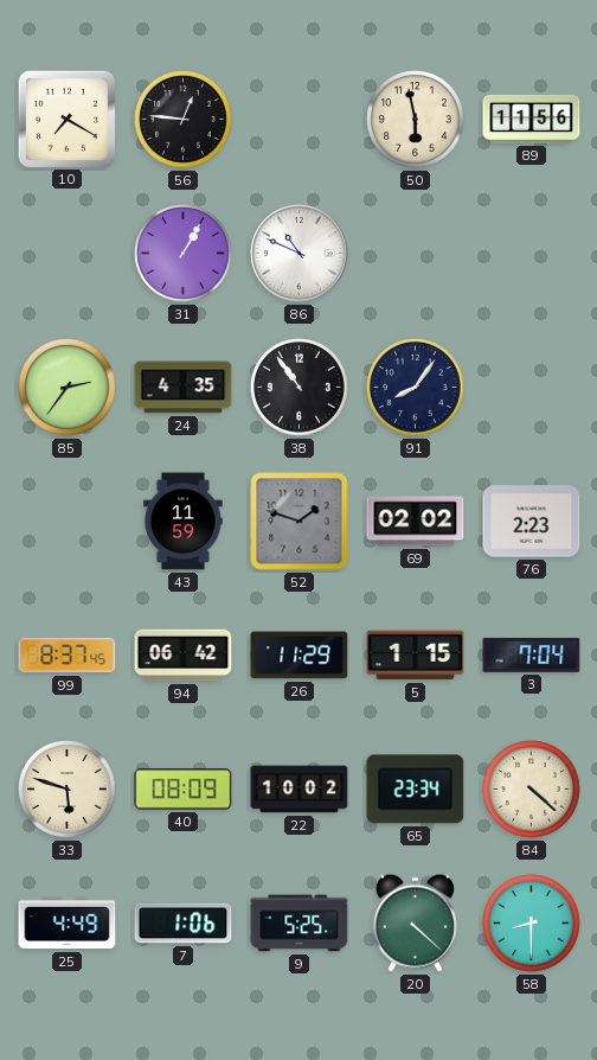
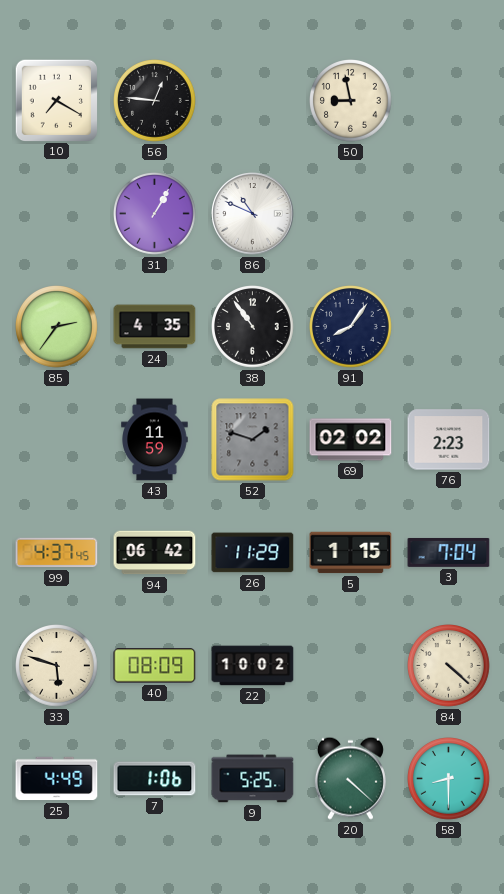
50: 5:58 -> 8:58
89: 11:56 -> none
99: 8:37 -> 4:37
65: 23:34 -> none
